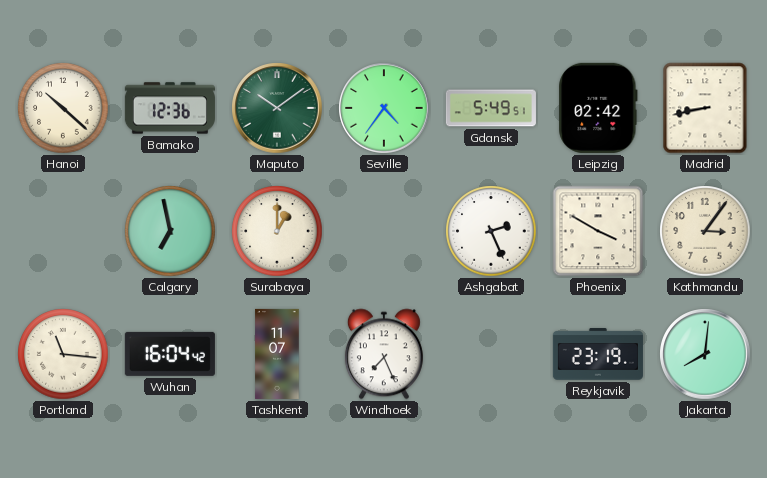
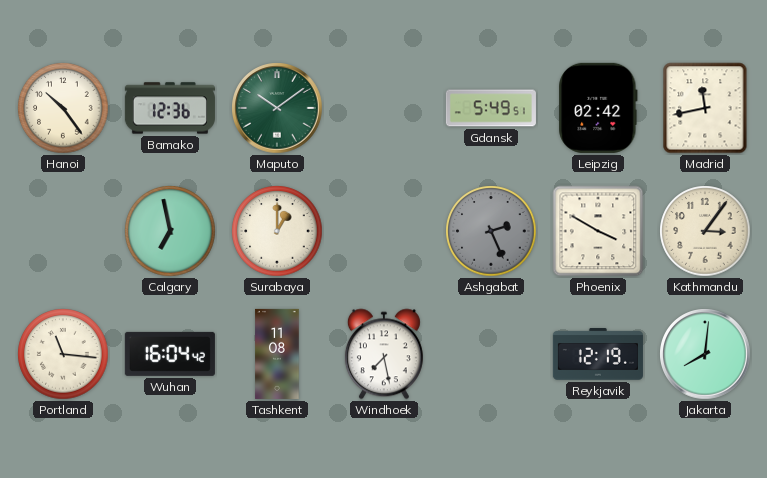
Hanoi: 10:22 -> 10:24
Seville: 4:36 -> none
Madrid: 8:43 -> 11:43
Ashgabat dial: white -> grey
Tashkent: 11:07 -> 11:08
Windhoek: 7:26 -> 7:28
Reykjavik: 23:19 -> 12:19
